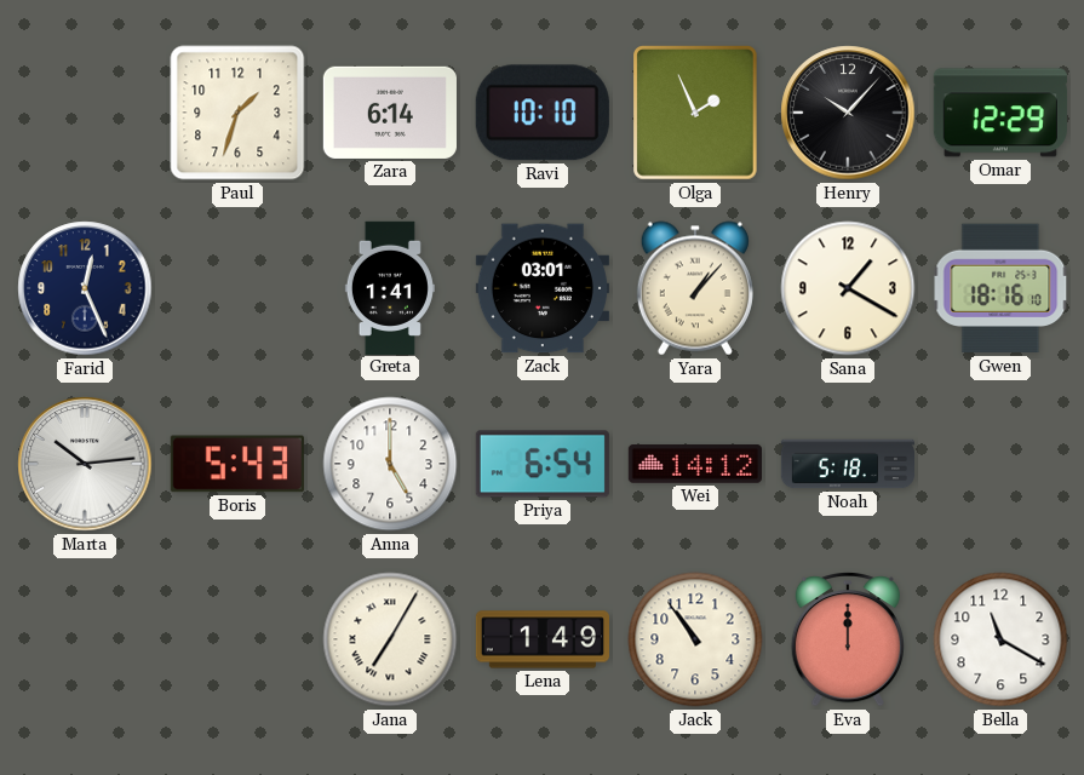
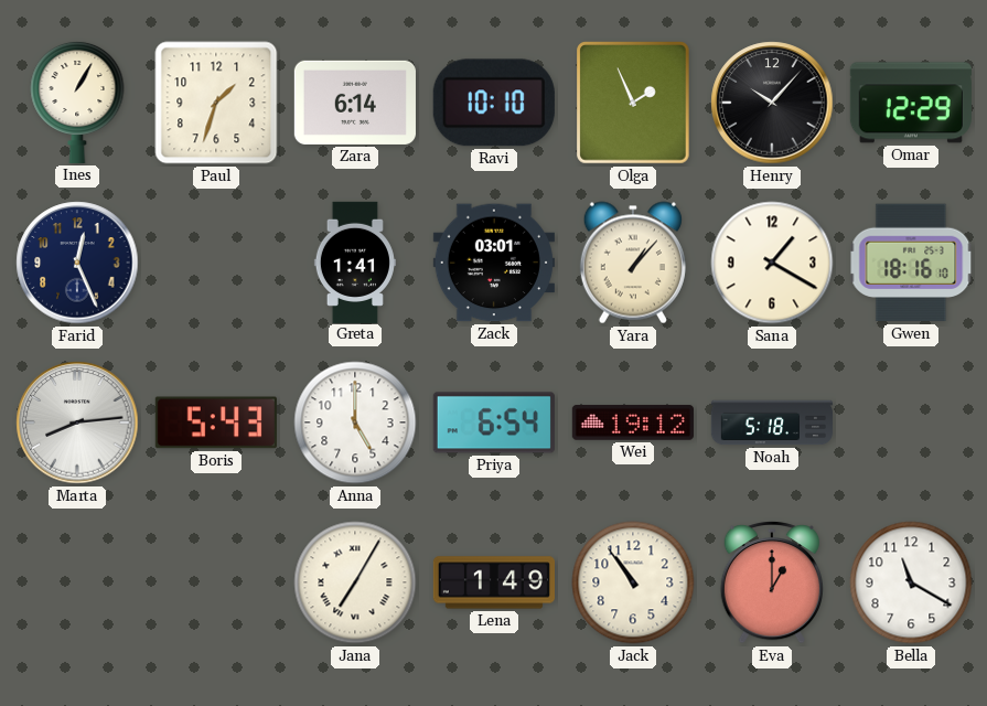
Ines: none -> 1:05
Marta: 10:14 -> 8:14
Wei: 14:12 -> 19:12
Eva: 12:00 -> 1:00
